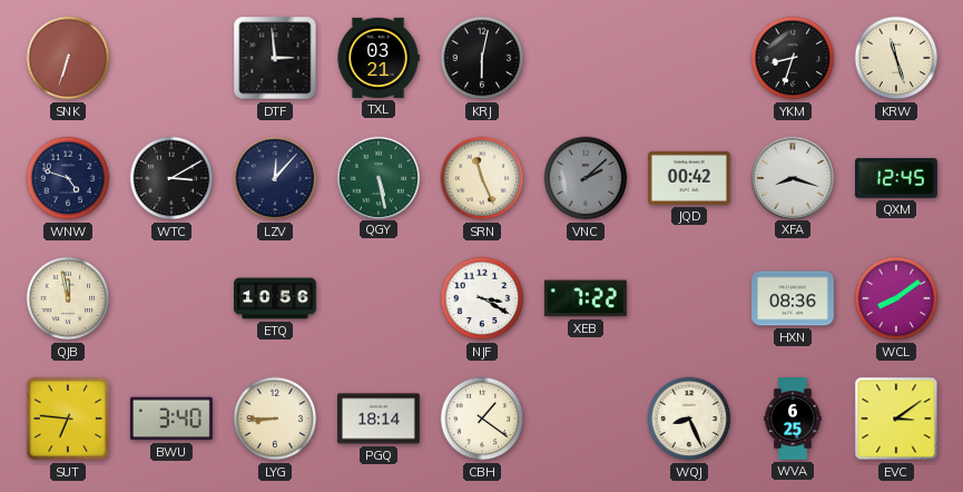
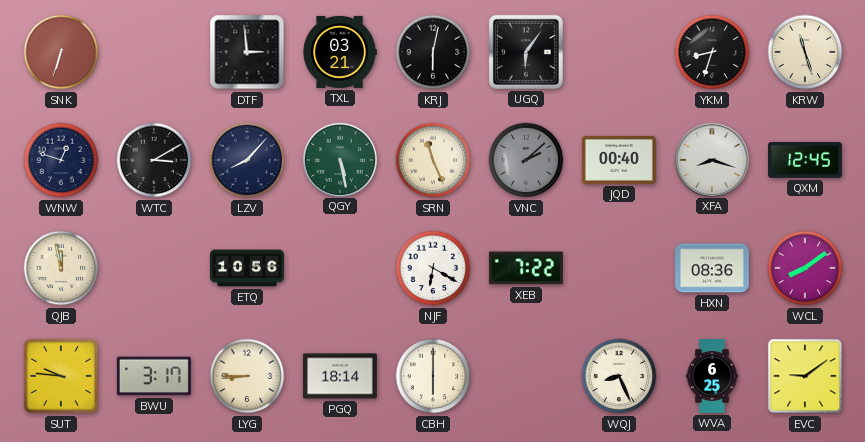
UGQ: none -> 6:06
WNW: 4:48 -> 12:48
LZV: 12:07 -> 8:07
JQD: 00:42 -> 00:40
NJF: 3:20 -> 6:20
SUT: 6:46 -> 9:46
BWU: 3:40 -> 3:17
CBH: 1:21 -> 6:00
EVC: 3:09 -> 9:09
